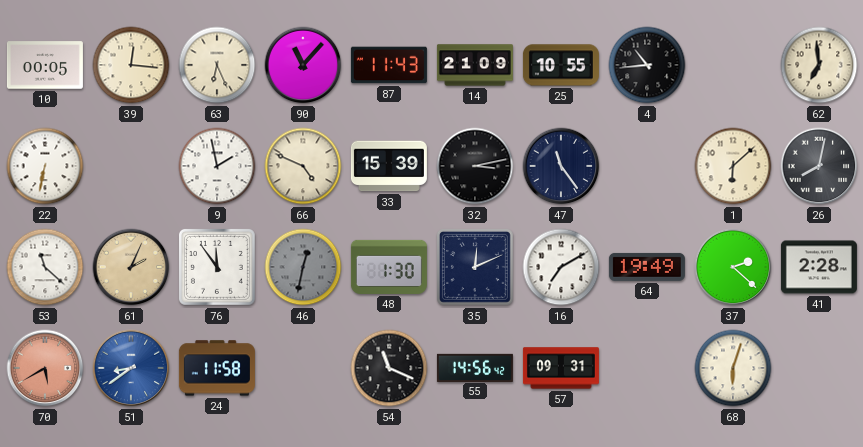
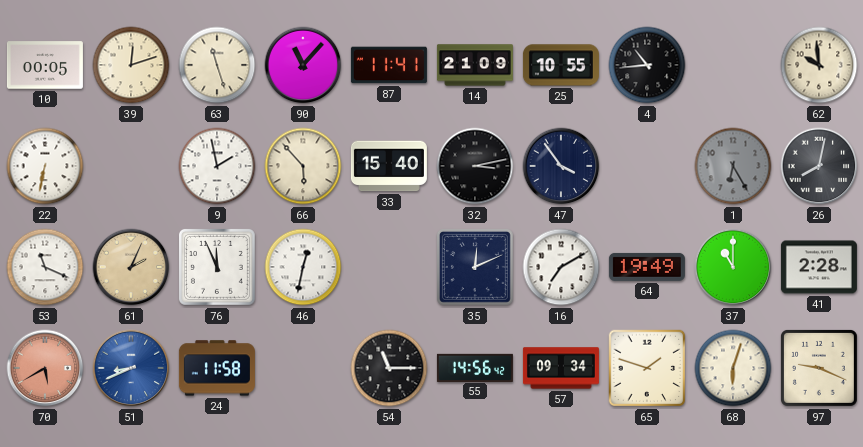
39: 12:16 -> 12:12
63: 6:26 -> 11:27
87: 11:43 -> 11:41
62: 6:59 -> 9:59
66: 4:49 -> 5:53
33: 15:39 -> 15:40
47: 11:24 -> 3:54
1: 6:08 -> 6:25
1 dial: cream -> grey
53: 11:22 -> 11:19
76: 11:54 -> 11:56
46 dial: grey -> white
48: 1:30 -> none
37: 2:22 -> 11:00
51: 8:39 -> 8:41
54: 11:19 -> 11:15
57: 09:31 -> 09:34
65: none -> 1:48
97: none -> 9:19
